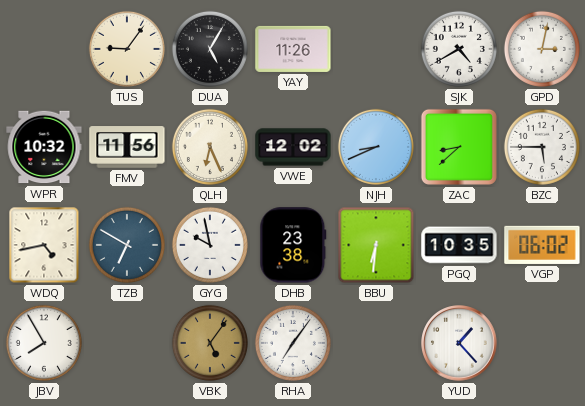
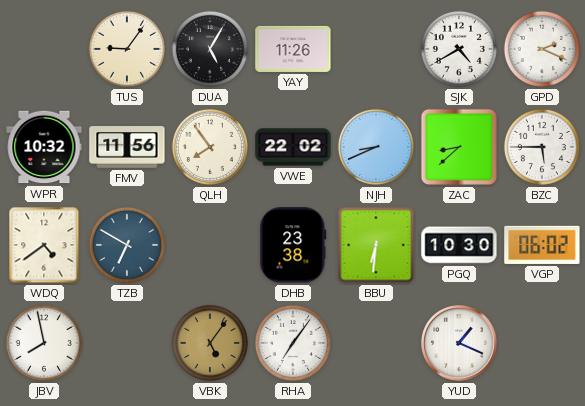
GPD: 3:02 -> 2:19
QLH: 6:26 -> 7:54
VWE: 12:02 -> 22:02
WDQ: 4:43 -> 4:39
GYG: 9:58 -> none
PGQ: 10:35 -> 10:30
JBV: 7:55 -> 7:58
YUD: 1:23 -> 1:19
